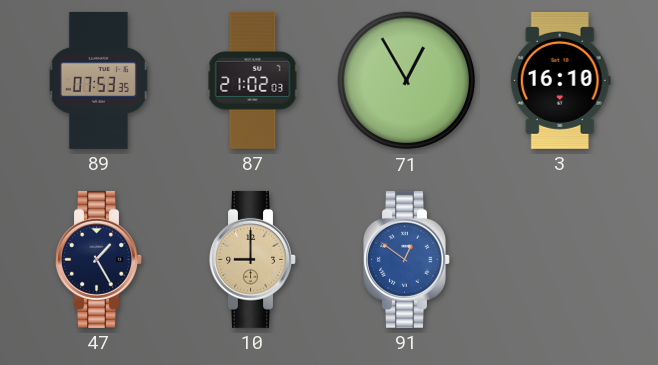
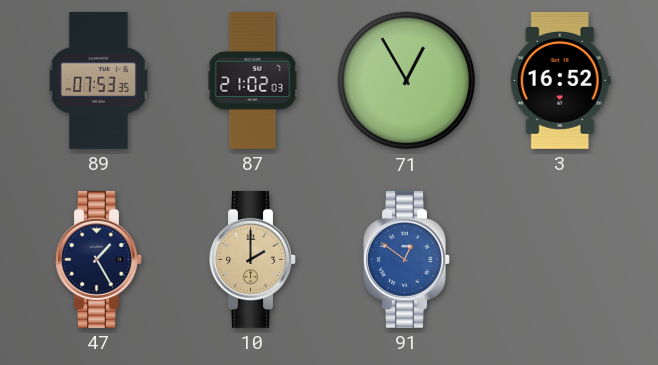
3: 16:10 -> 16:52
10: 9:00 -> 2:00
